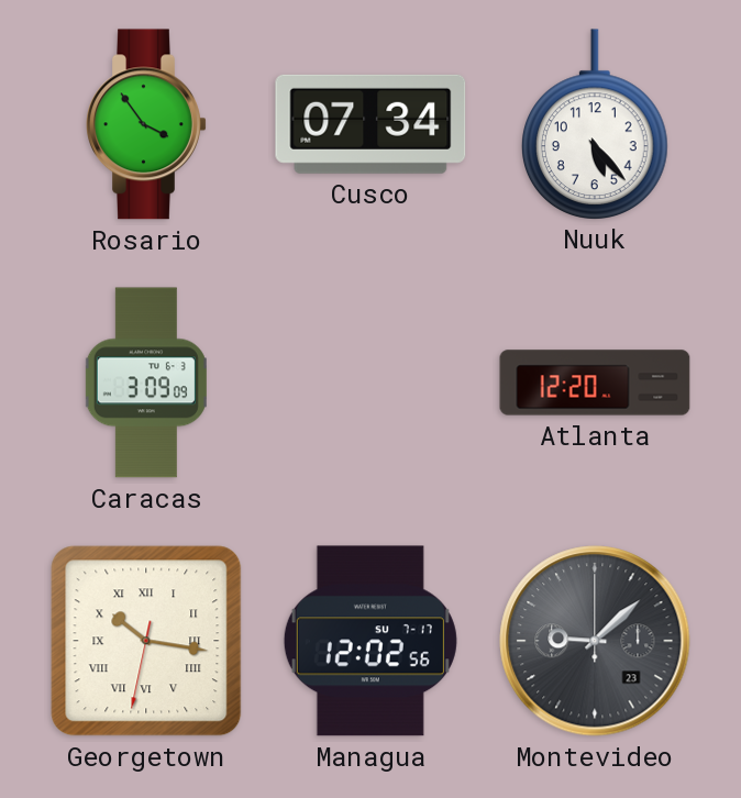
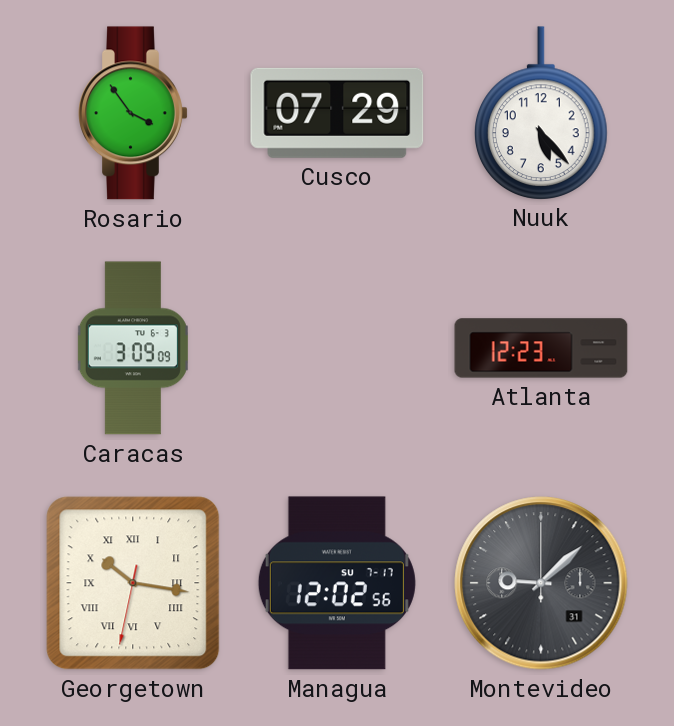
Cusco: 07:34 -> 07:29
Atlanta: 12:20 -> 12:23
Montevideo date: 23 -> 31
